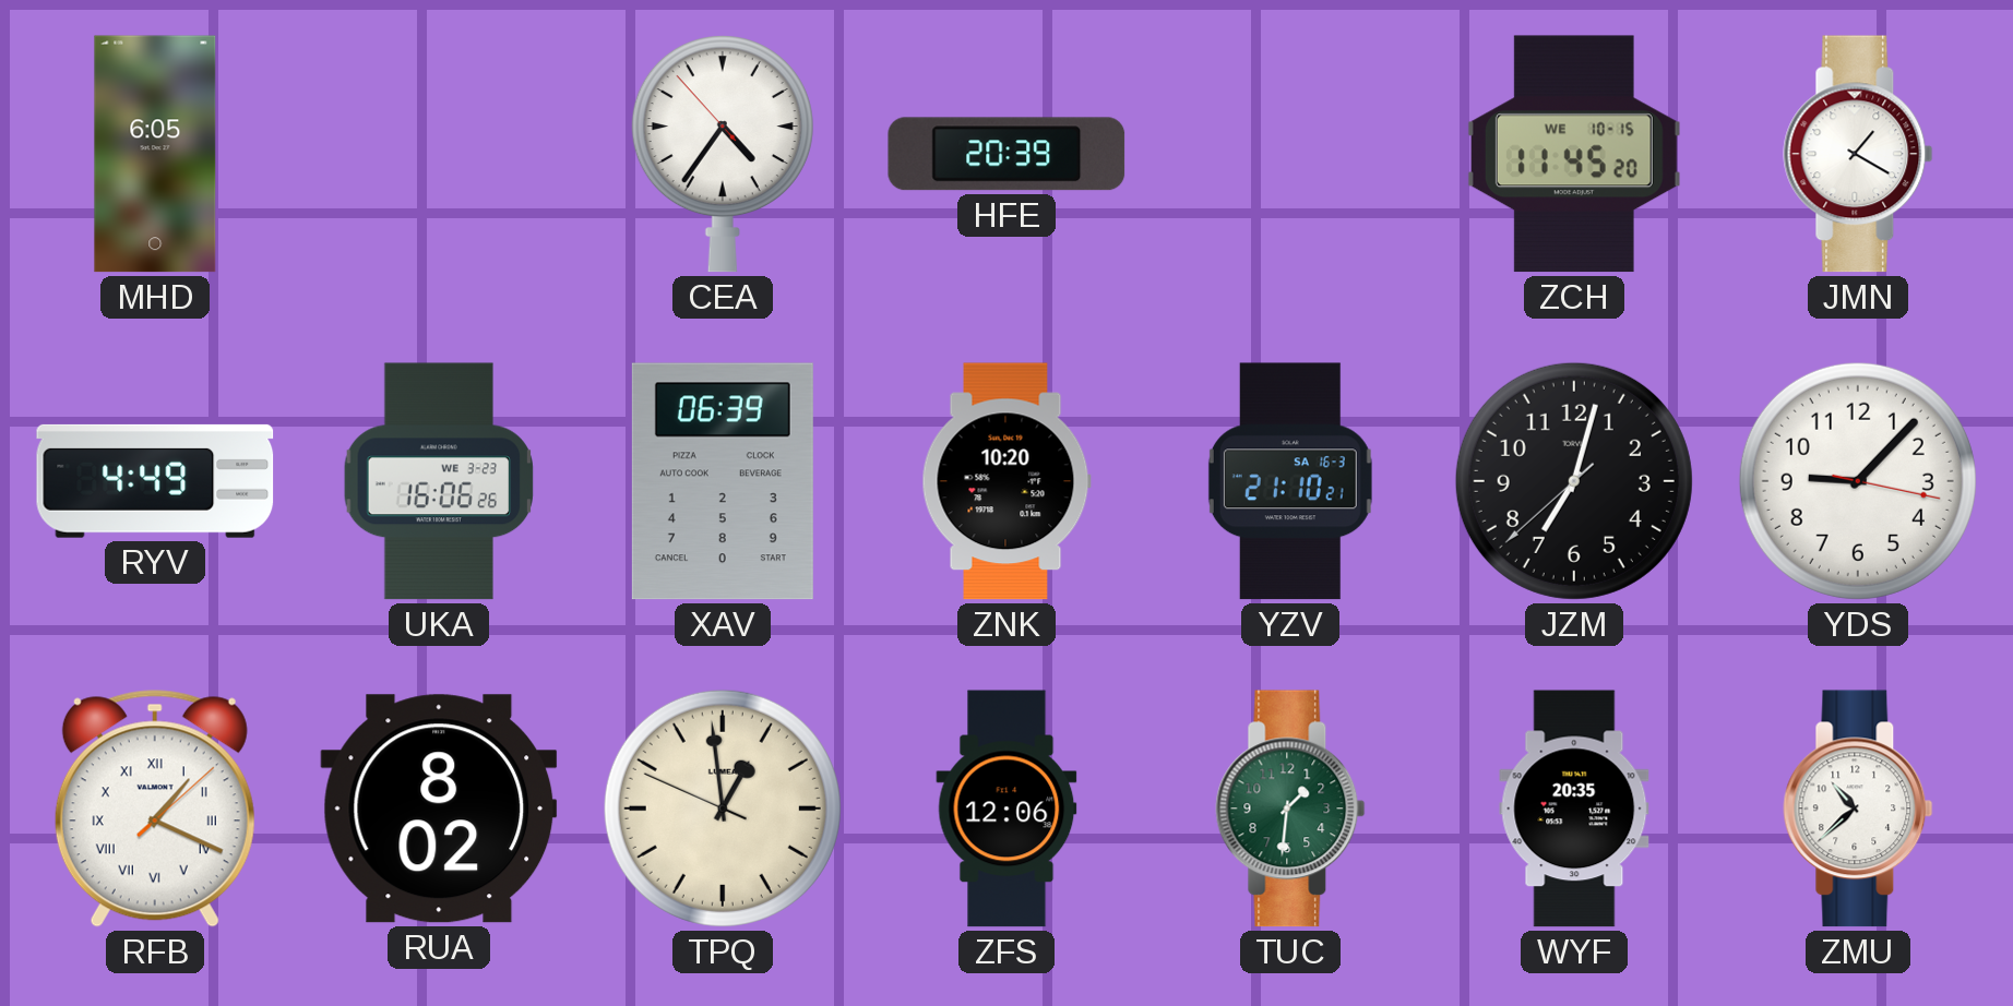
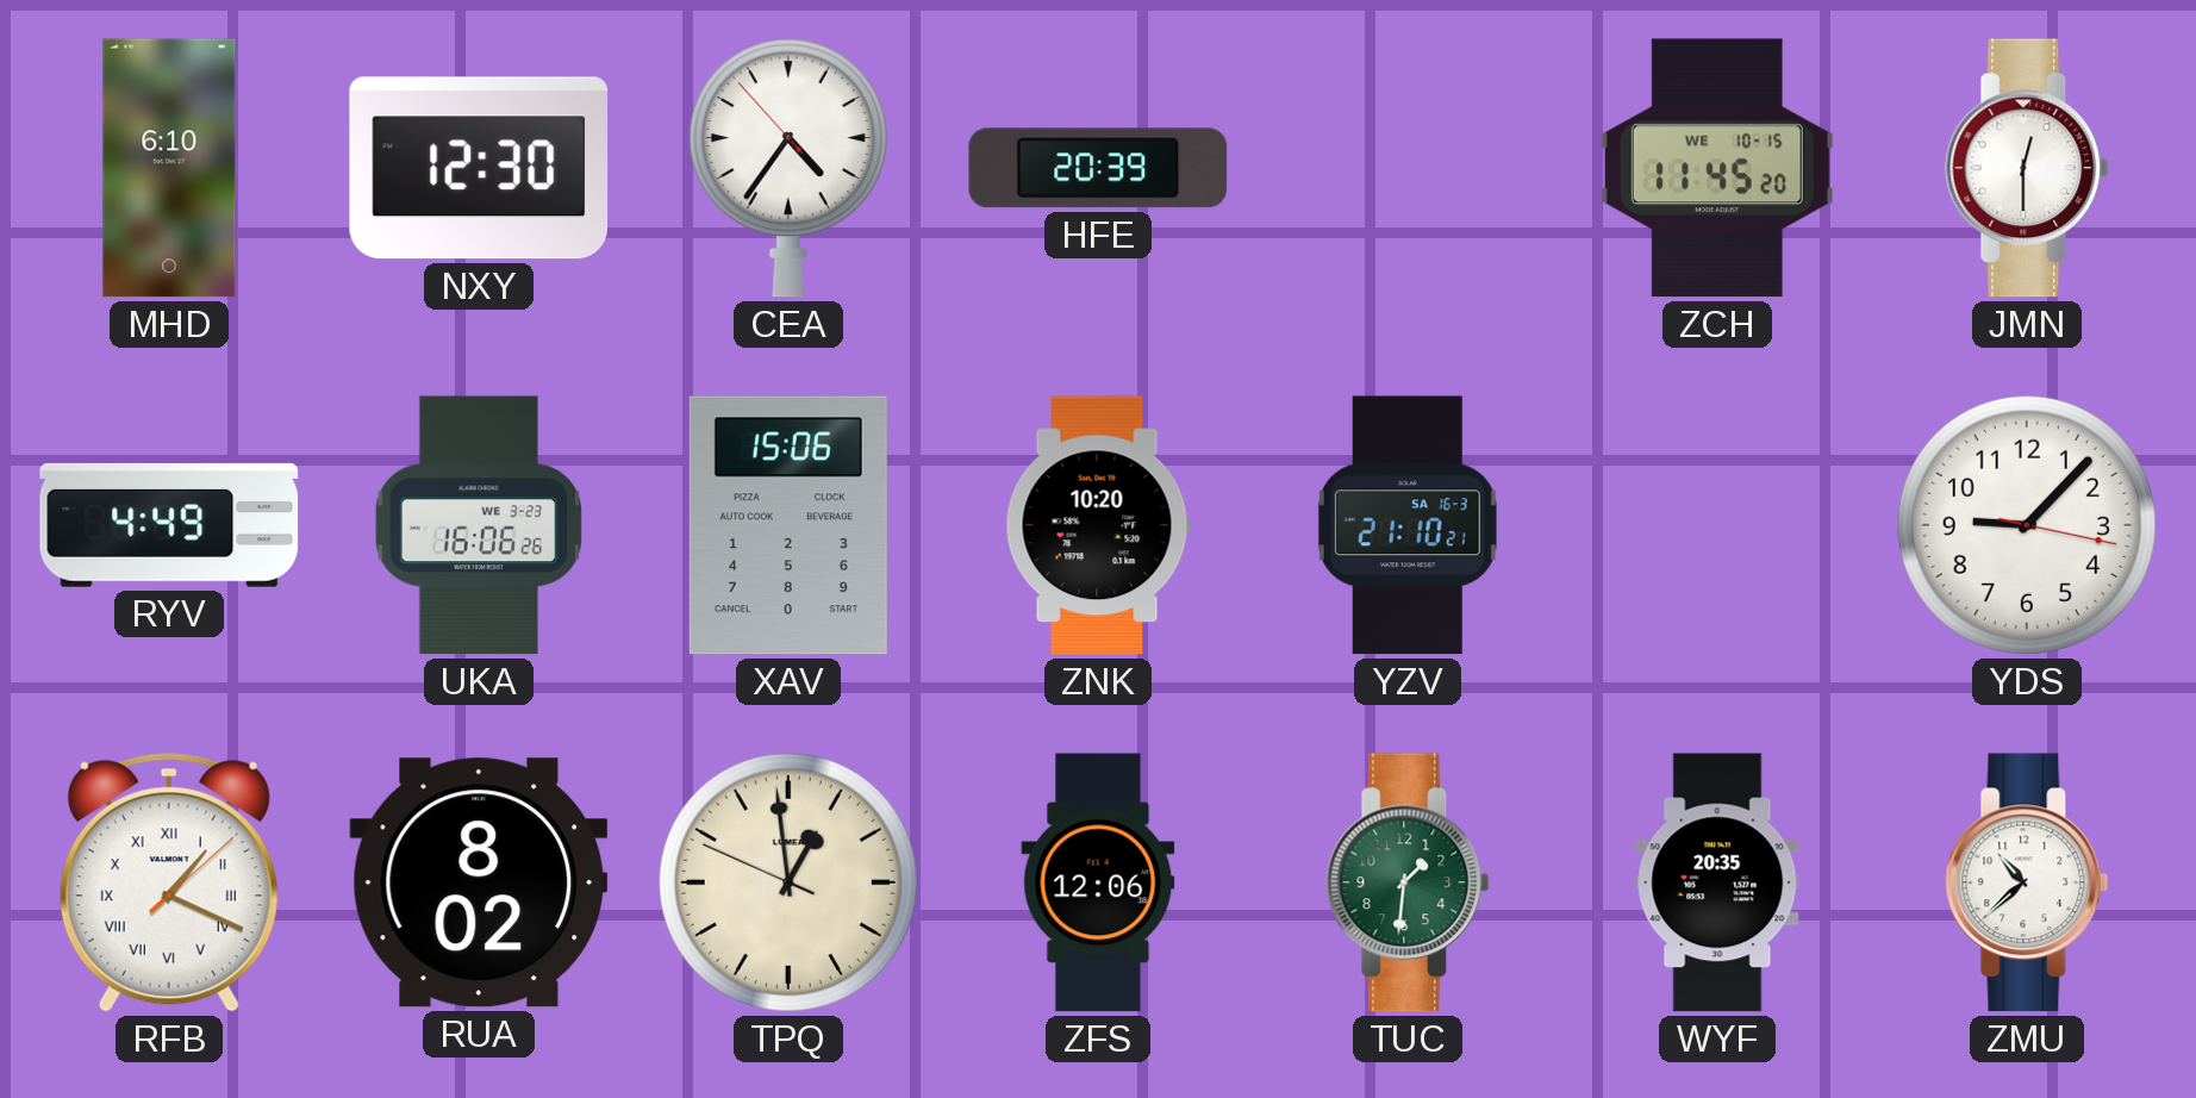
MHD: 6:05 -> 6:10
NXY: none -> 12:30
JMN: 1:20 -> 12:30
XAV: 06:39 -> 15:06
JZM: 7:02 -> none
